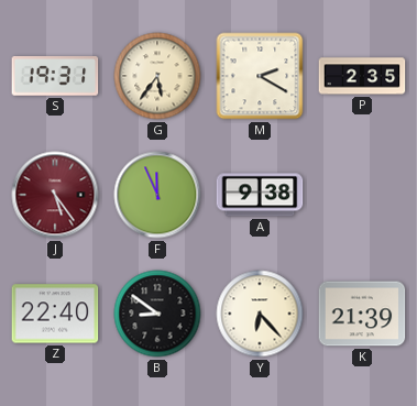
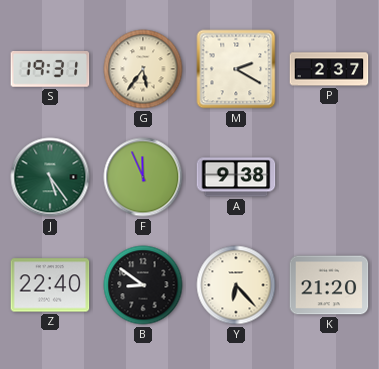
P: 2:35 -> 2:37
J dial: burgundy -> green
K: 21:39 -> 21:20
